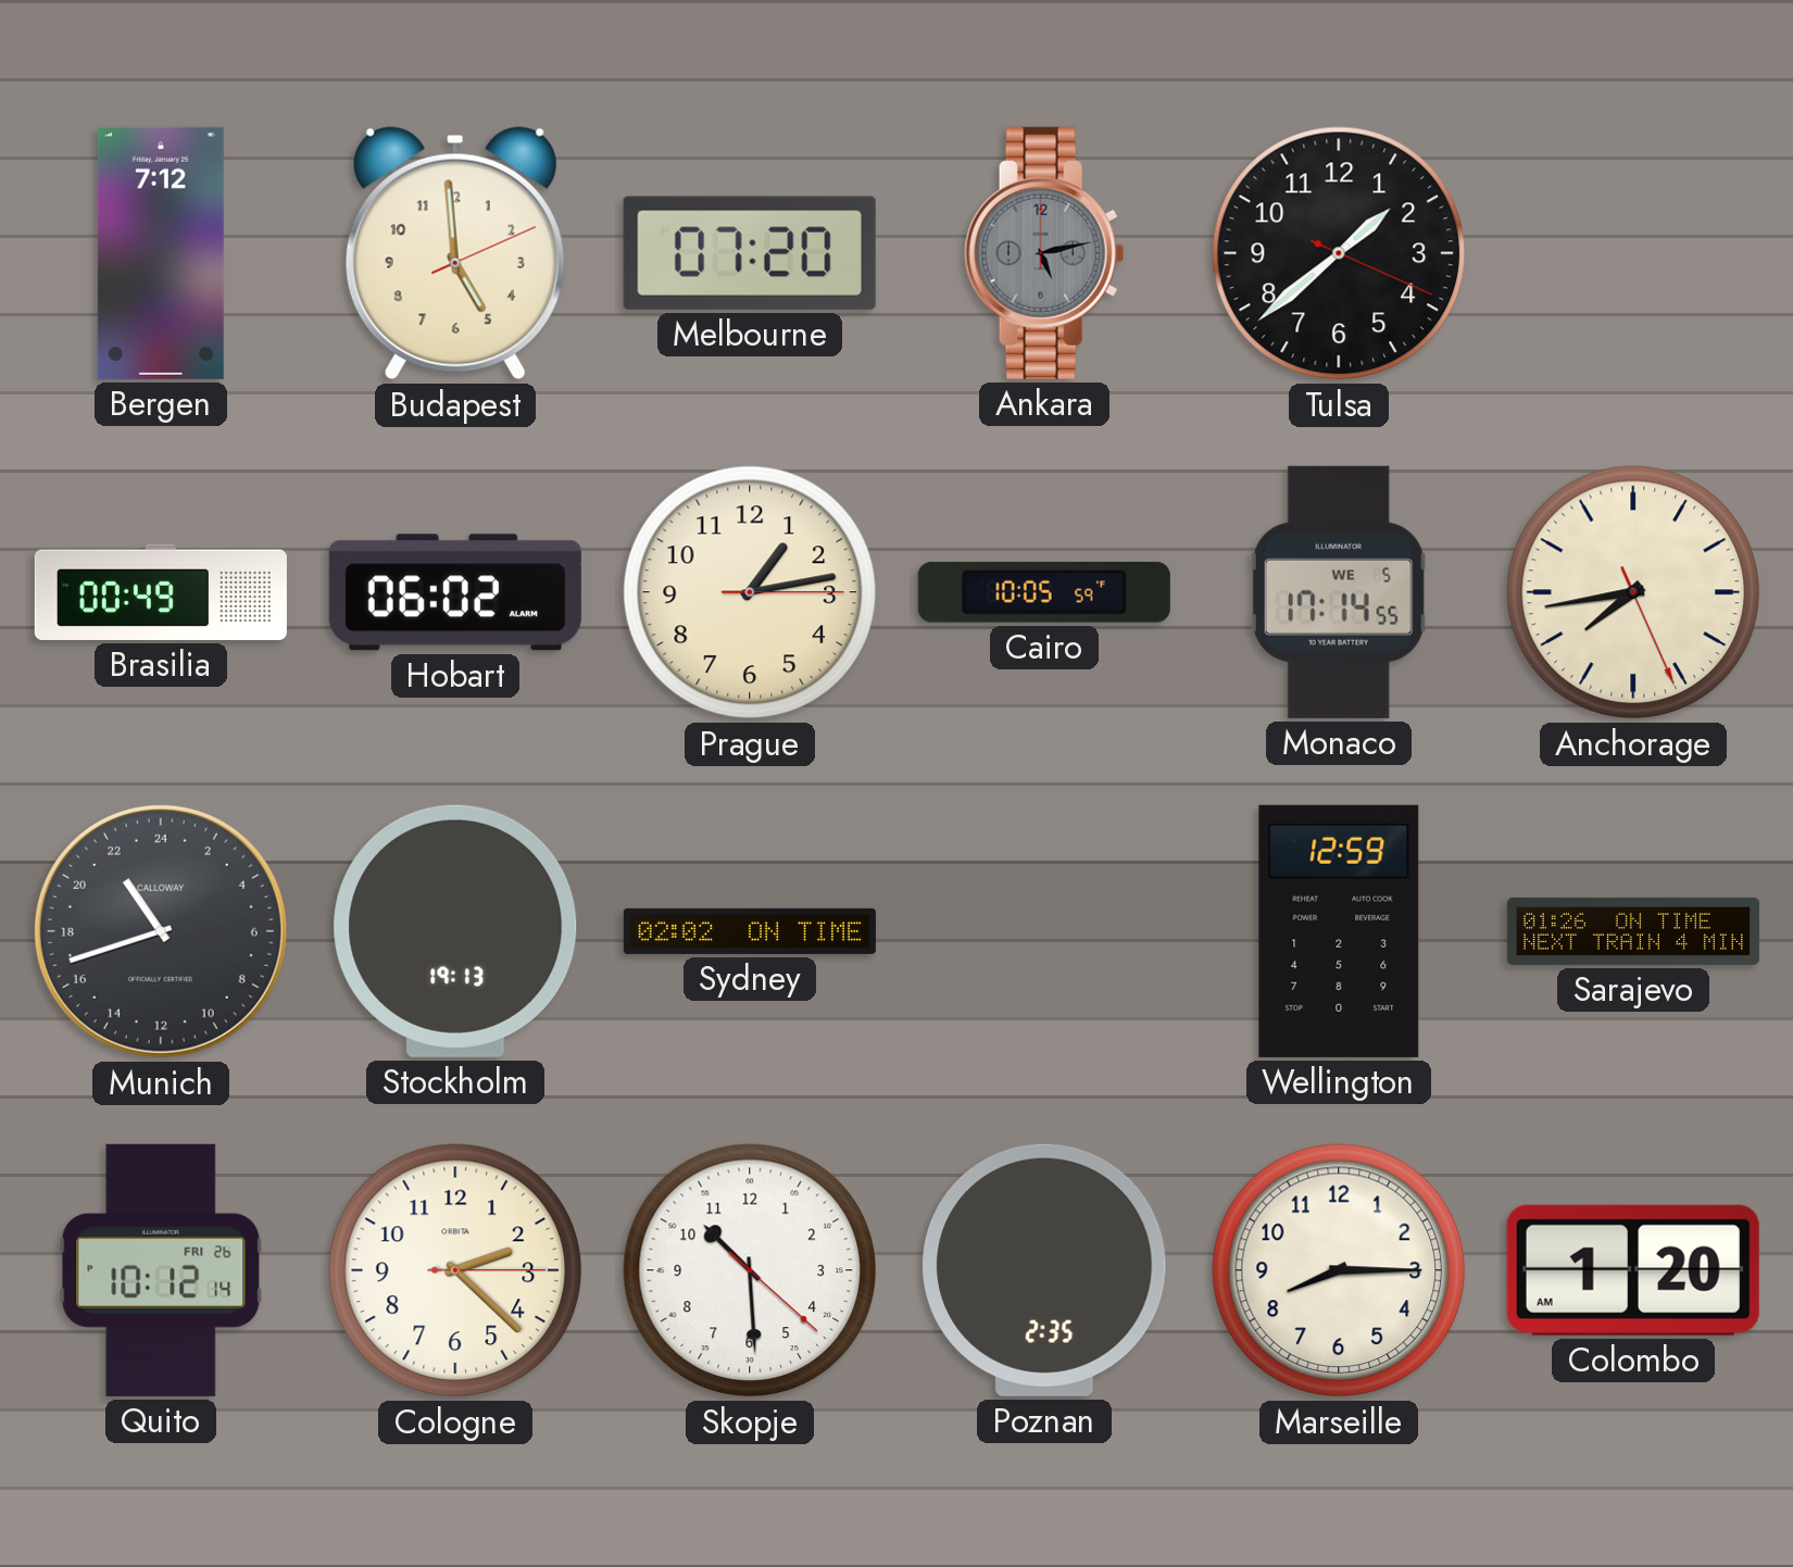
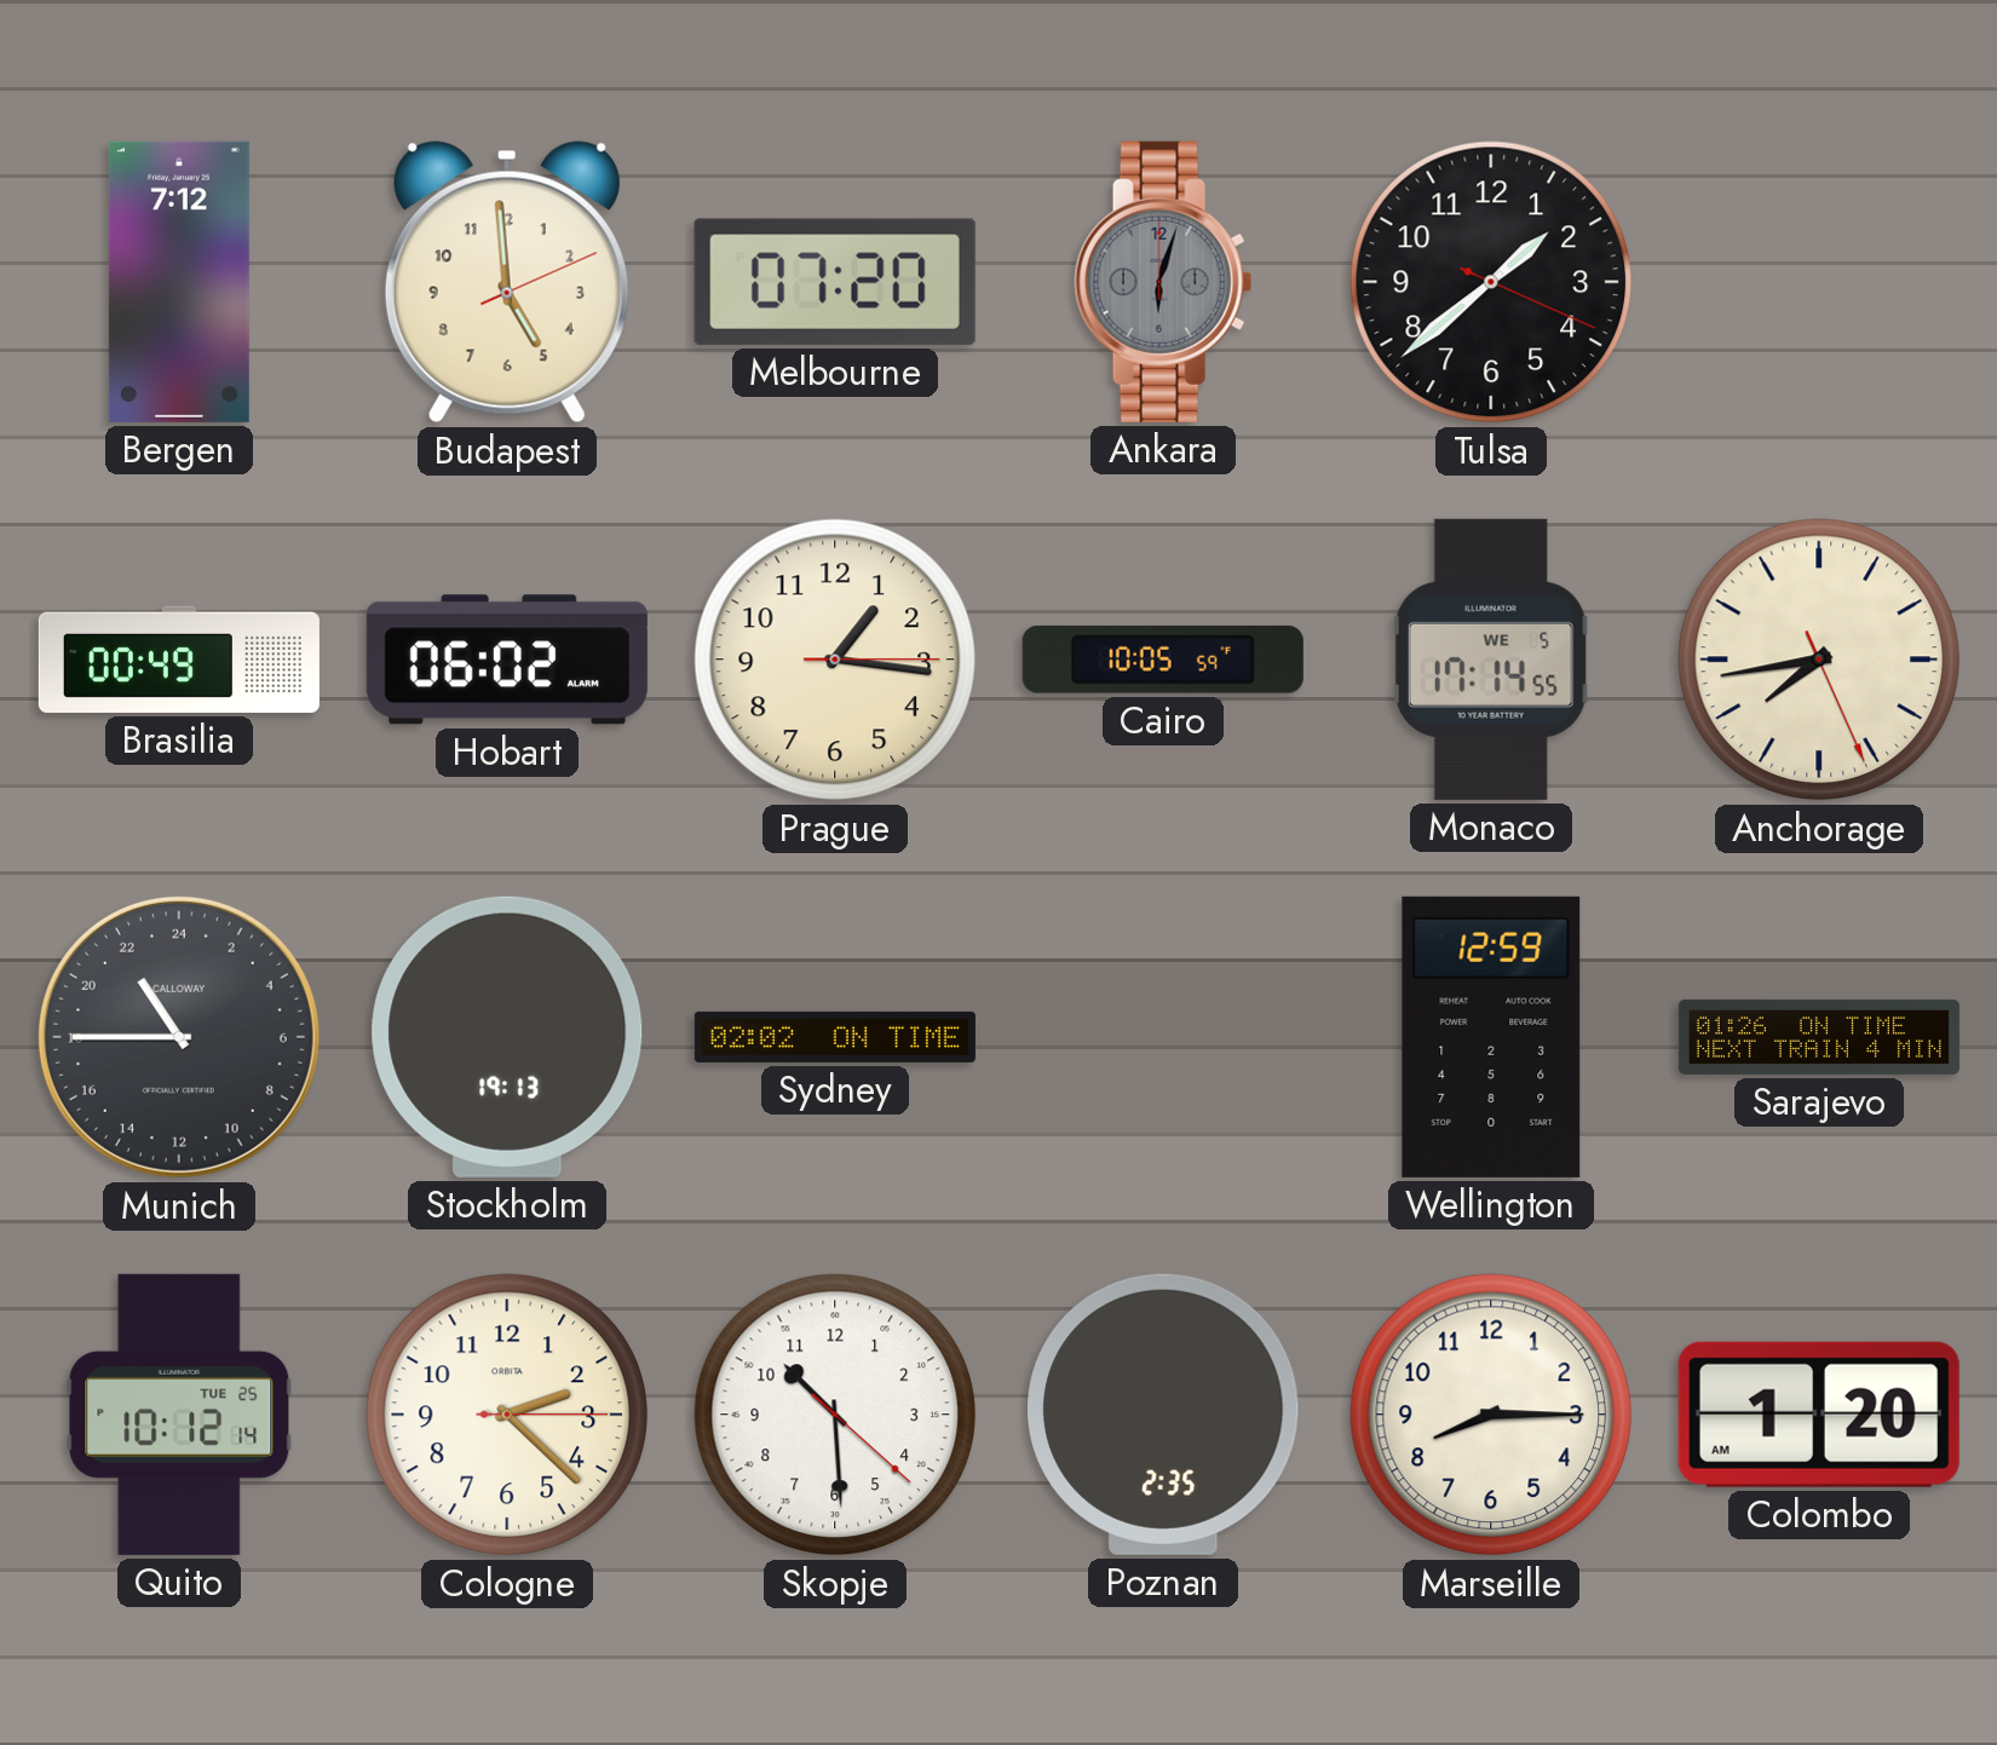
Ankara: 5:13 -> 6:03
Prague: 1:13 -> 1:16
Munich: 21:42 -> 21:45
Quito date: FRI 26 -> TUE 25
